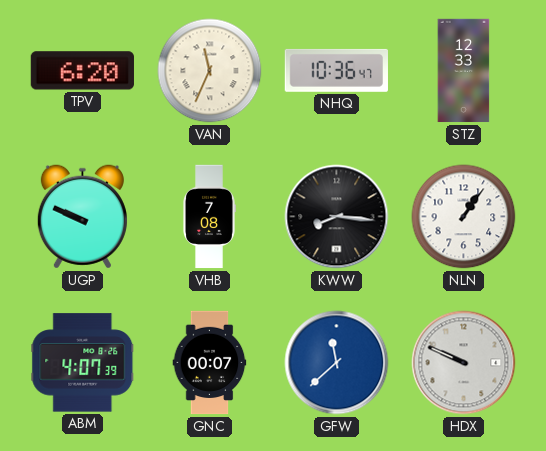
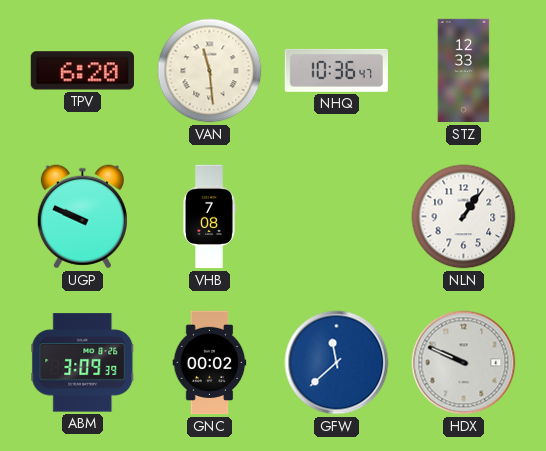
VAN: 11:34 -> 11:29
KWW: 8:16 -> none
ABM: 4:07 -> 3:09
GNC: 00:07 -> 00:02
